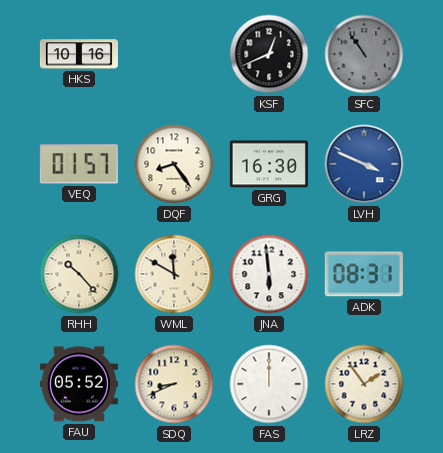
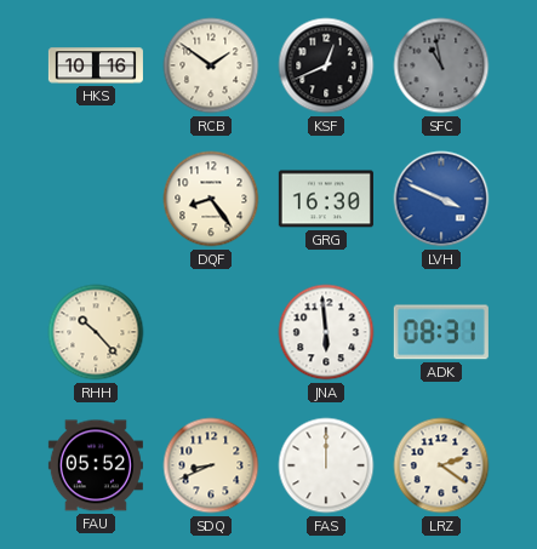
RCB: none -> 1:51
SFC: 10:54 -> 10:58
VEQ: 01:57 -> none
WML: 11:50 -> none
LRZ: 1:54 -> 2:21
